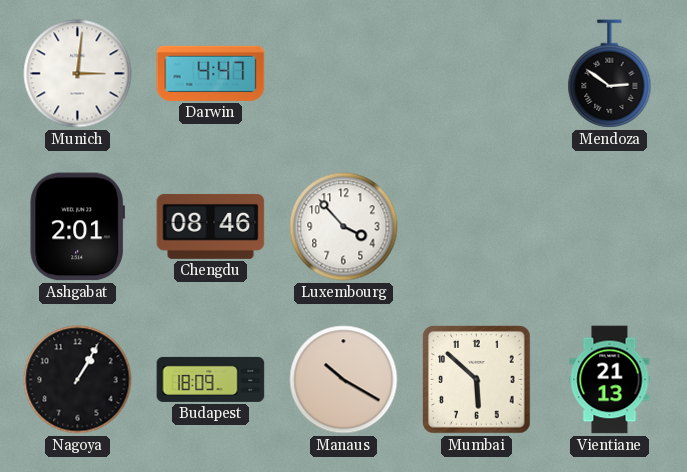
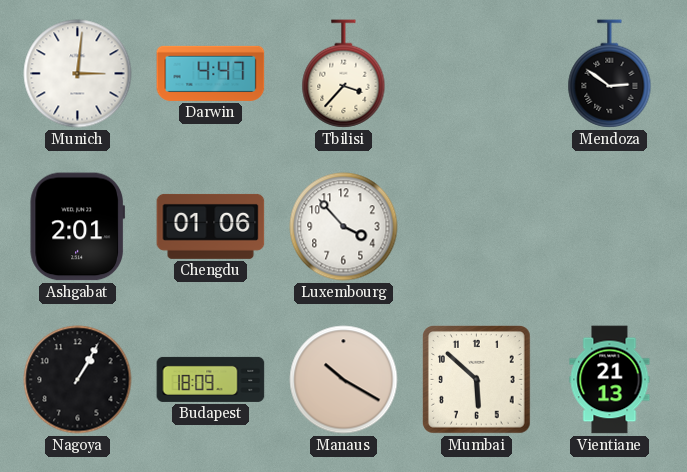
Tbilisi: none -> 3:37
Chengdu: 08:46 -> 01:06
